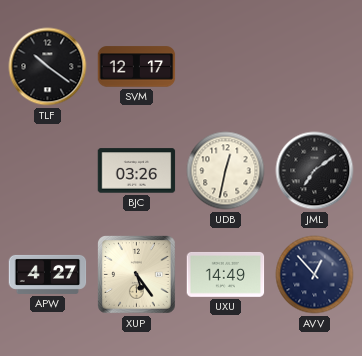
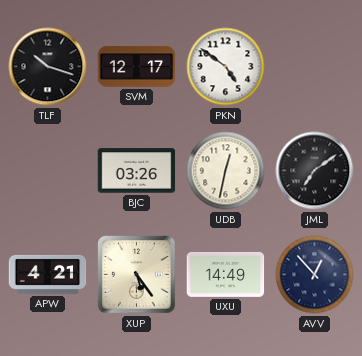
TLF: 10:21 -> 10:18
PKN: none -> 4:51
APW: 4:27 -> 4:21
